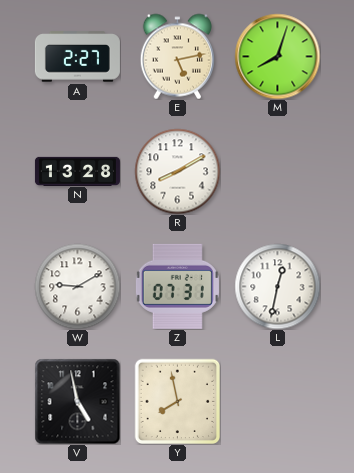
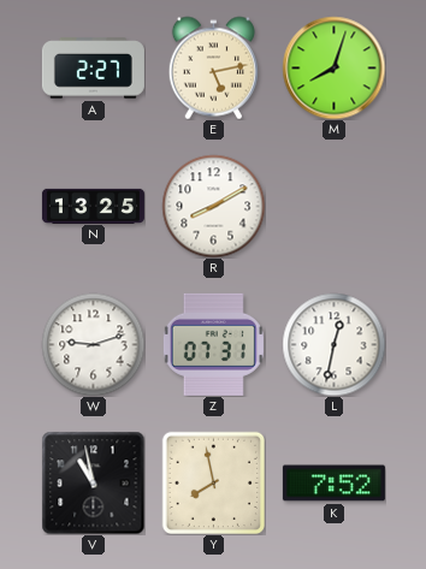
N: 13:28 -> 13:25
W: 9:10 -> 9:12
V: 4:58 -> 10:58
K: none -> 7:52
